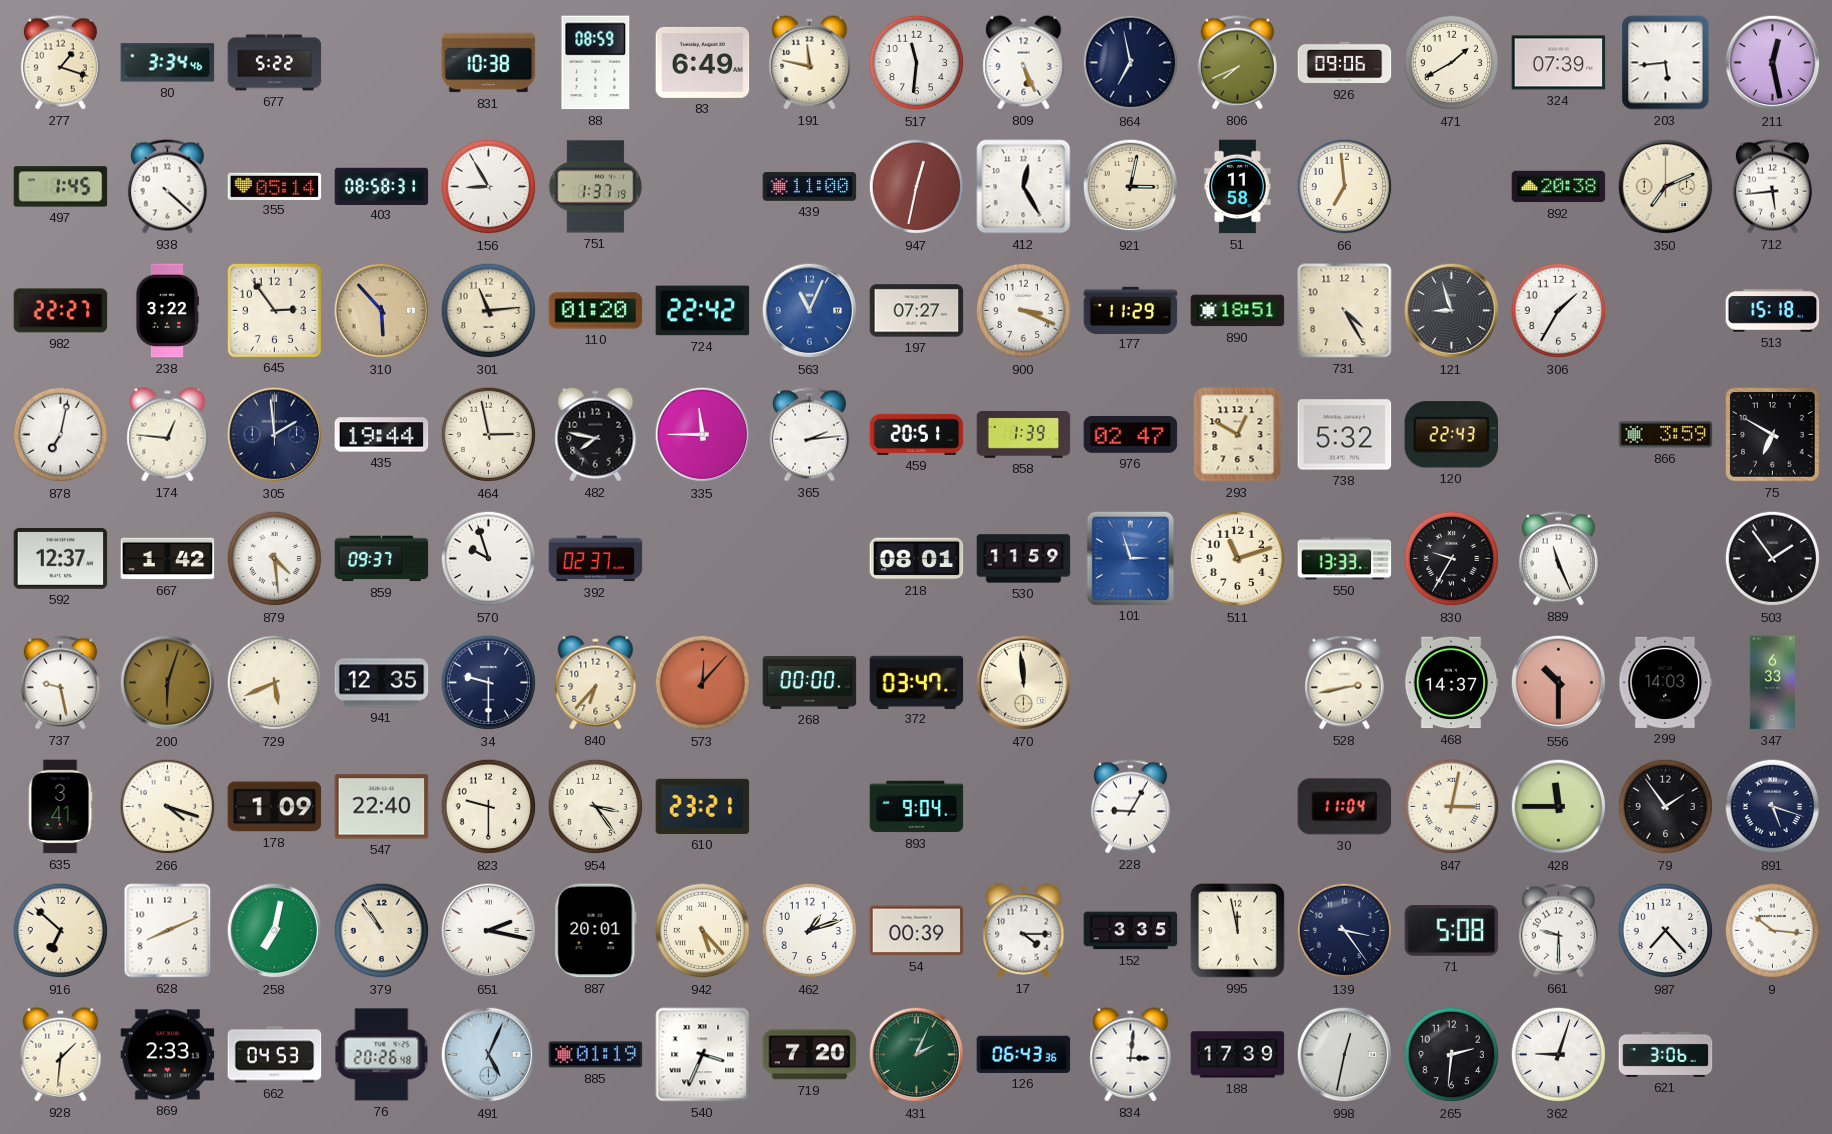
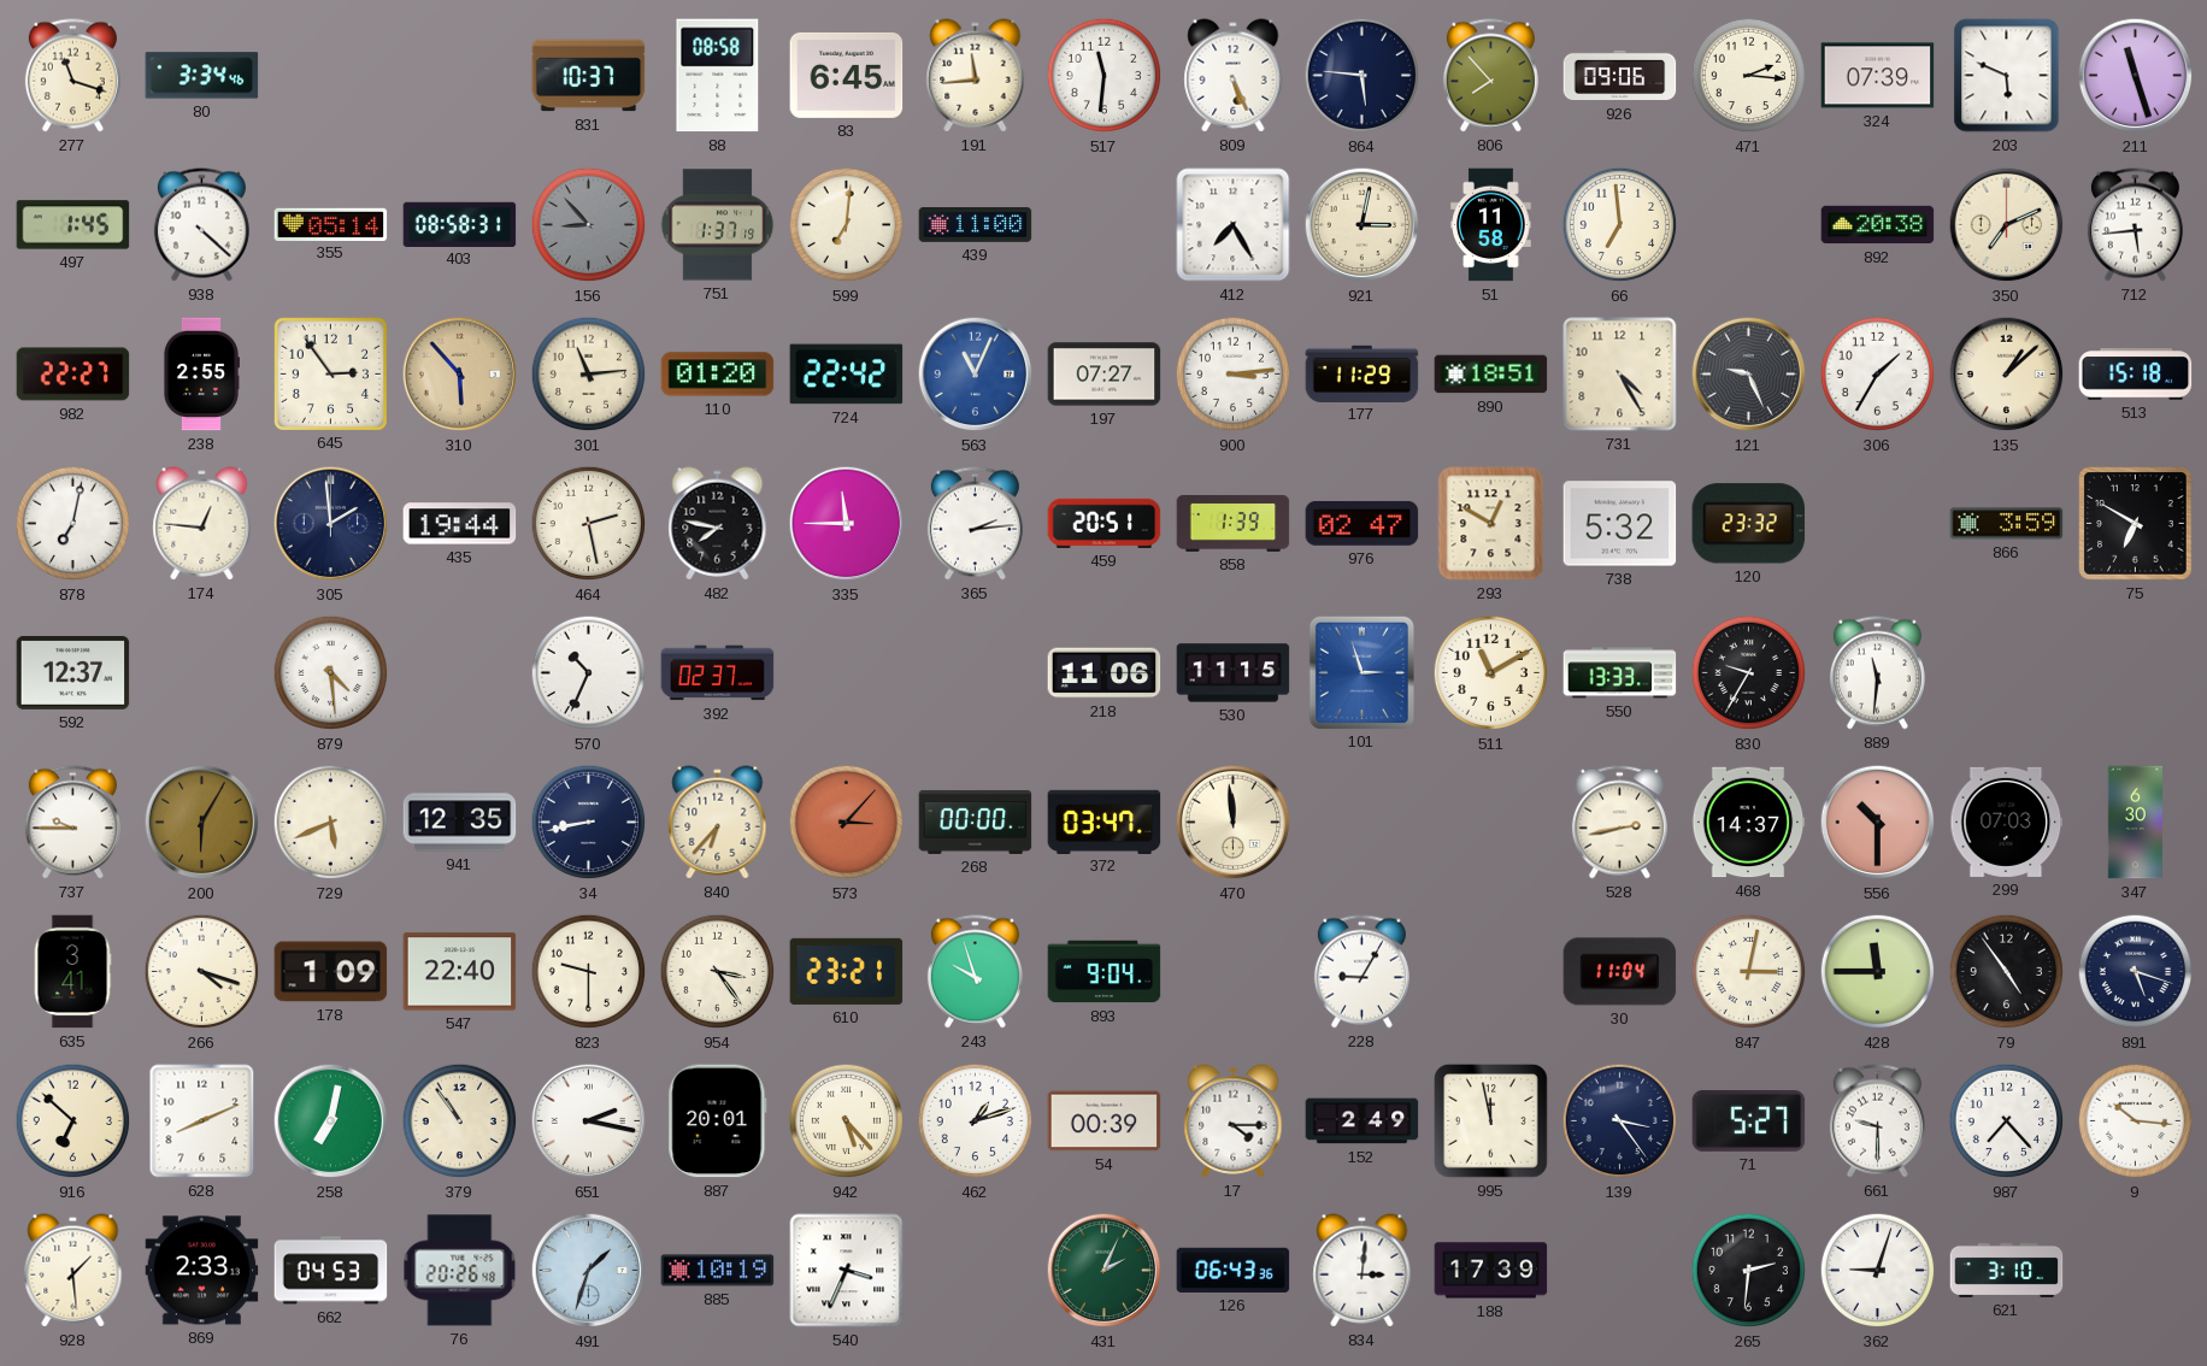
277: 1:18 -> 11:18
677: 5:22 -> none
831: 10:38 -> 10:37
88: 08:59 -> 08:58
83: 6:49 -> 6:45
191: 11:47 -> 11:44
864: 6:58 -> 5:46
806: 7:41 -> 7:53
471: 1:40 -> 2:16
203: 5:44 -> 5:49
211: 12:28 -> 11:27
156: 8:55 -> 8:53
156 dial: white -> grey
599: none -> 7:01
947: 12:32 -> none
412: 12:25 -> 7:25
238: 3:22 -> 2:55
900: 3:19 -> 3:14
121: 8:57 -> 9:26
135: none -> 1:08
464: 2:58 -> 2:28
120: 22:43 -> 23:32
667: 1:42 -> none
859: 09:37 -> none
570: 9:57 -> 10:34
218: 08:01 -> 11:06
530: 11:59 -> 11:15
511: 11:12 -> 11:10
889: 11:26 -> 11:31
503: 1:54 -> none
737: 9:28 -> 9:45
200: 6:03 -> 6:05
34: 9:30 -> 8:43
573: 12:07 -> 3:07
299: 14:03 -> 07:03
347: 6:33 -> 6:30
243: none -> 9:57
79: 1:54 -> 4:54
152: 3:35 -> 2:49
71: 5:08 -> 5:27
928: 1:31 -> 1:29
491: 5:04 -> 1:33
885: 01:19 -> 10:19
719: 7:20 -> none
998: 12:32 -> none
621: 3:06 -> 3:10
